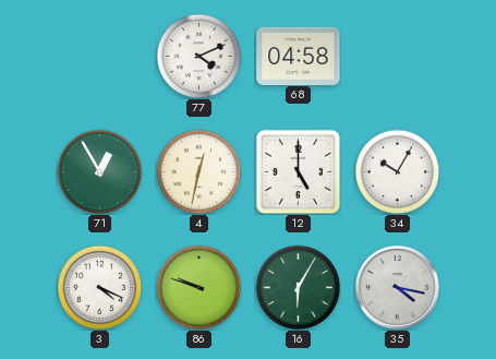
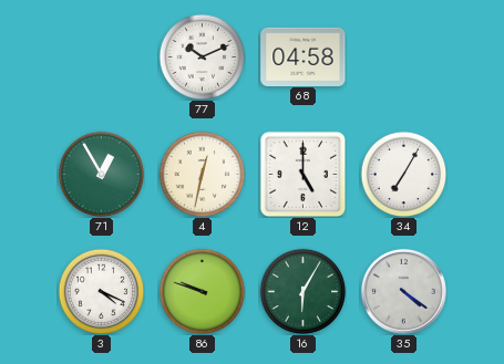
77: 4:11 -> 10:11
34: 10:05 -> 7:05
35: 4:17 -> 4:21
